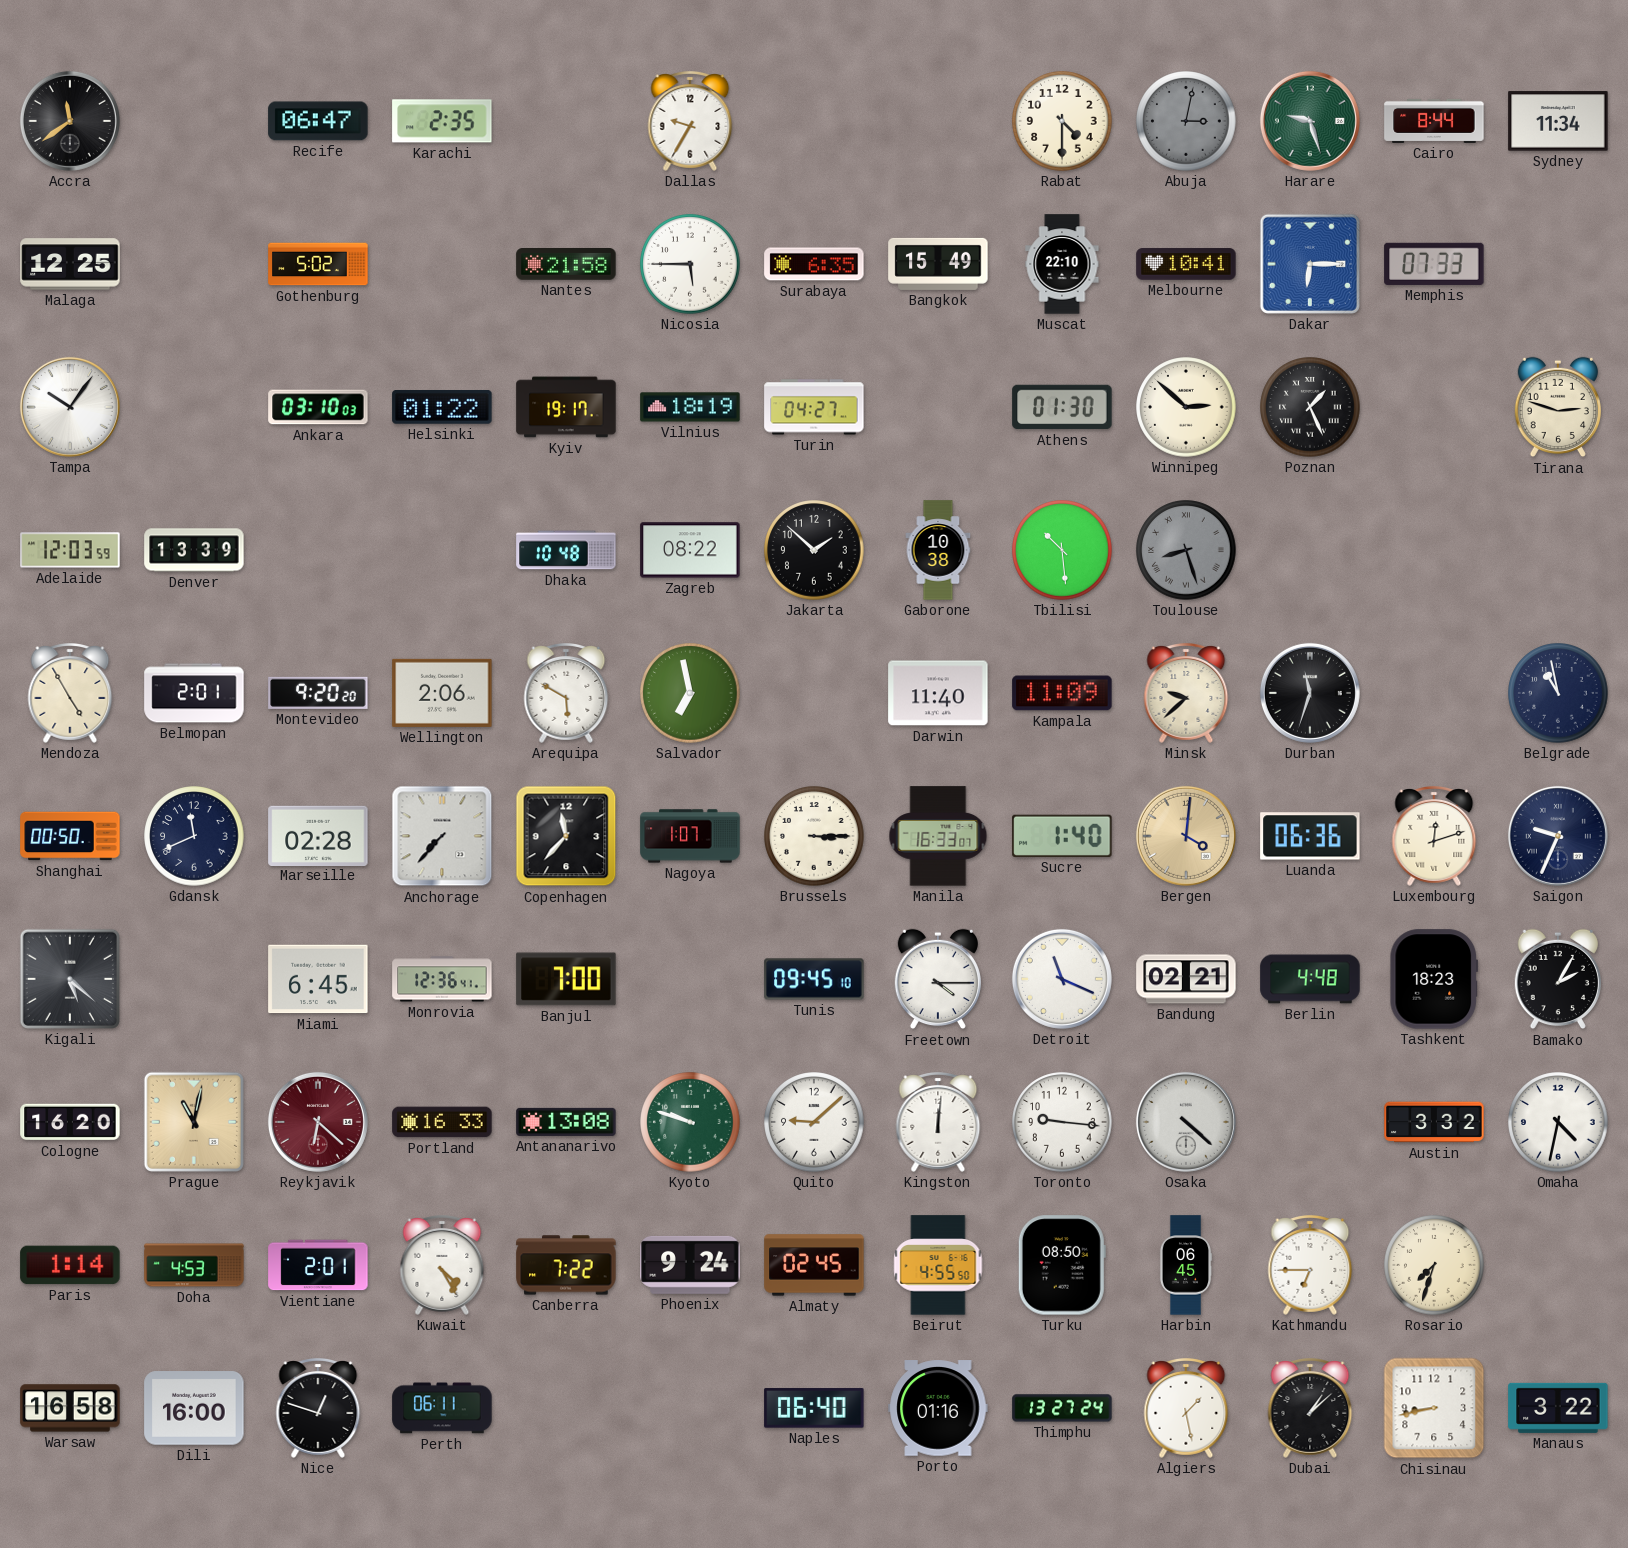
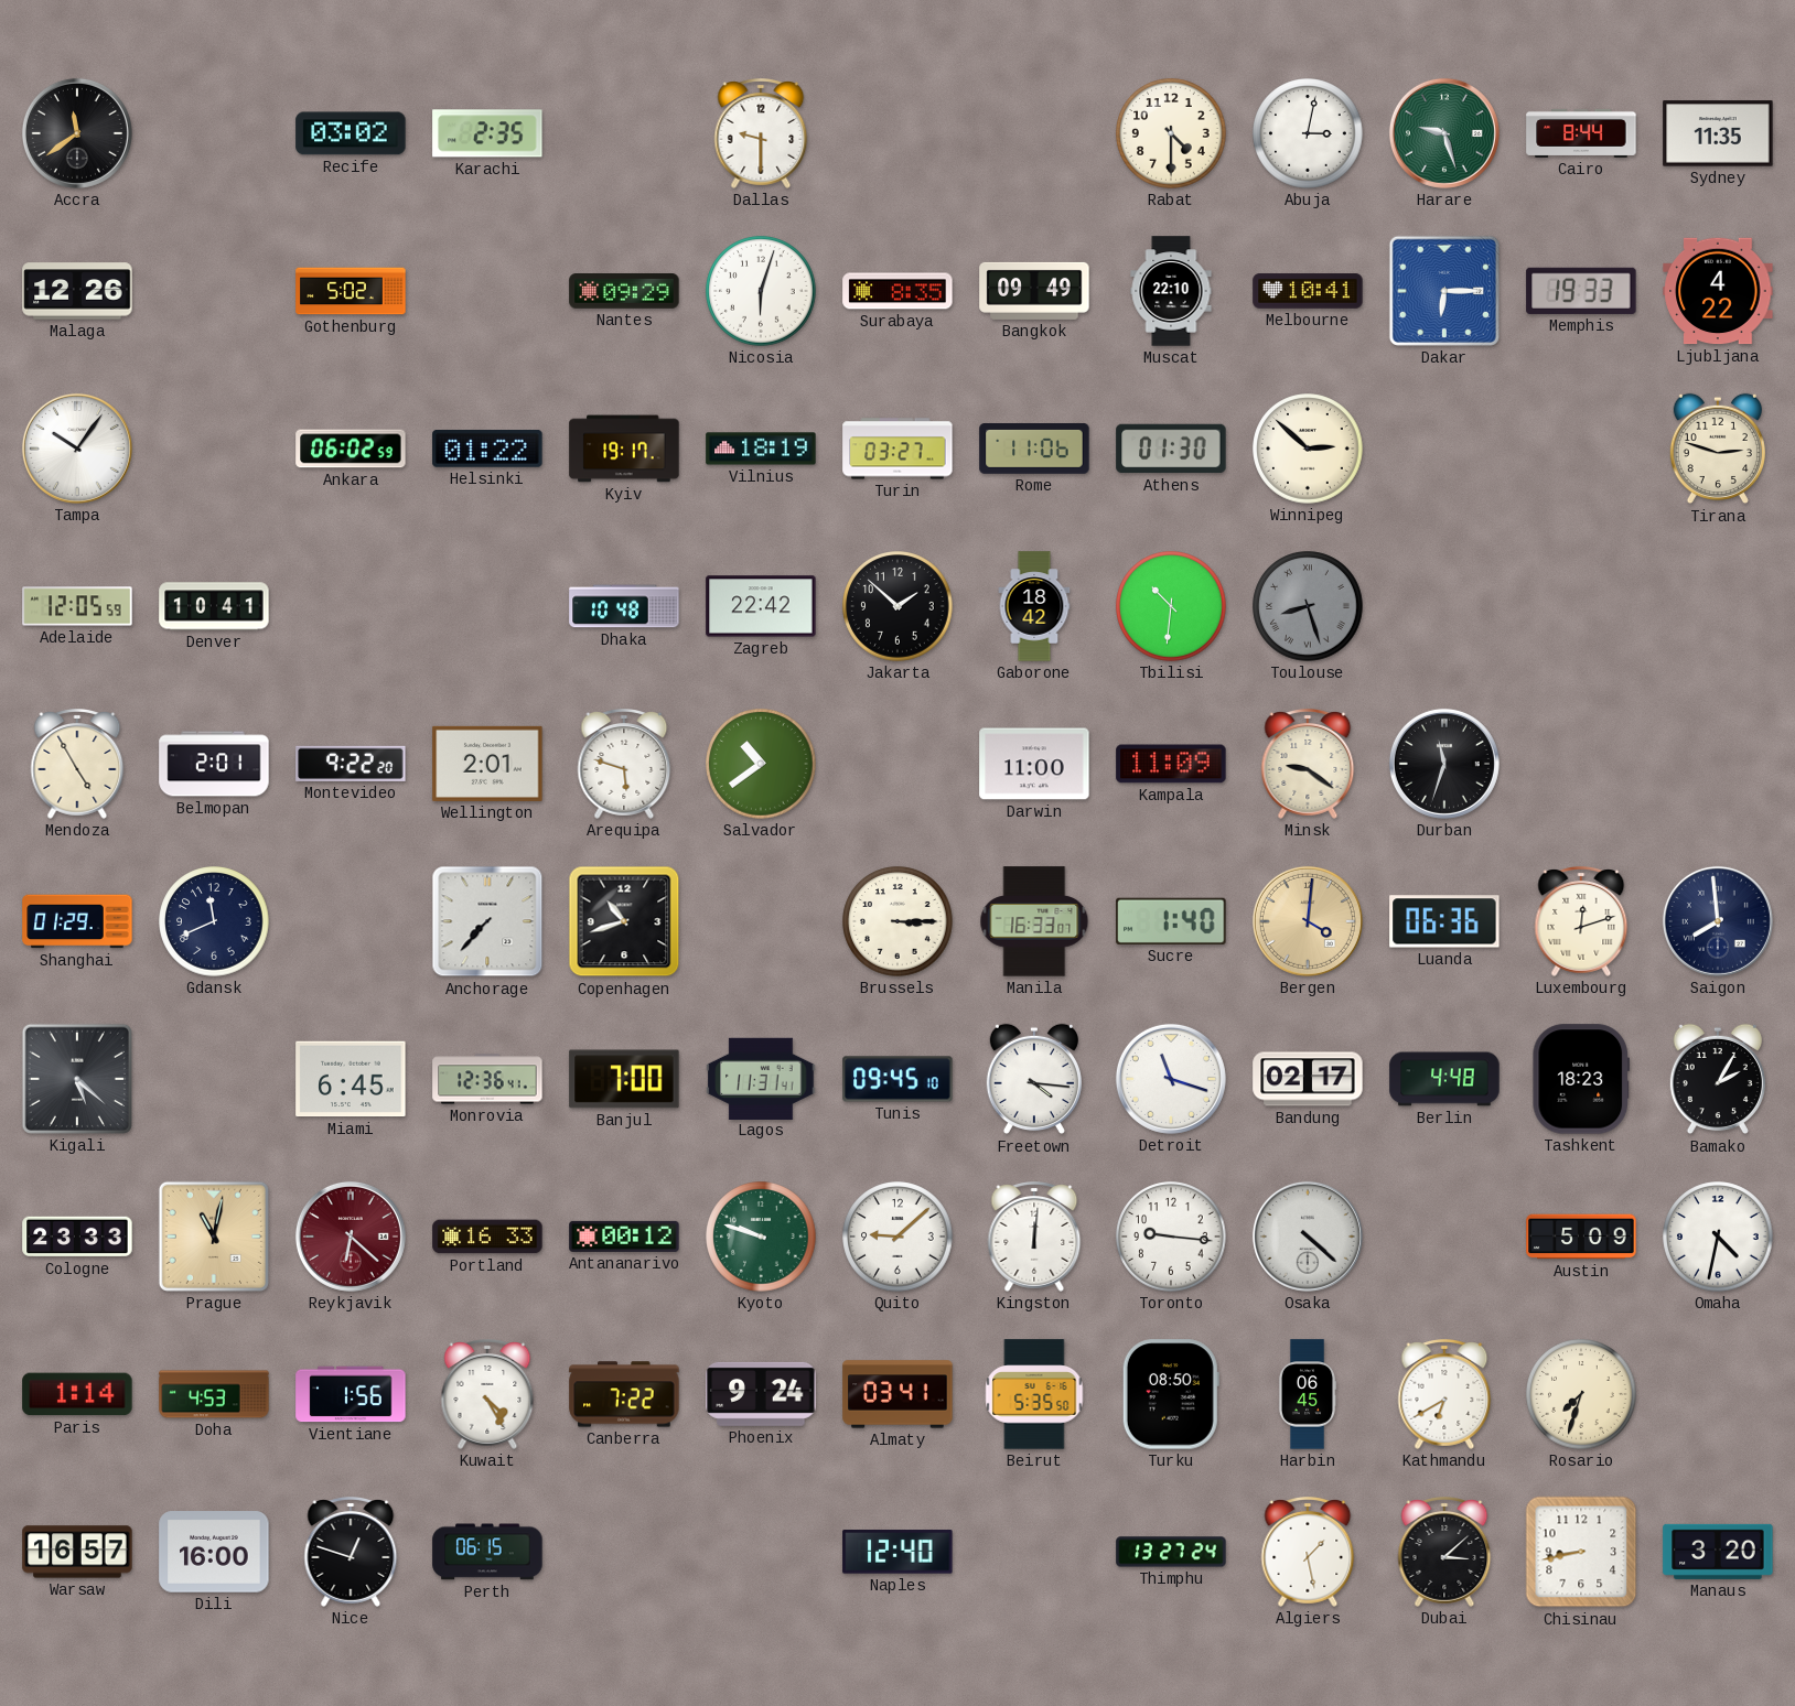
Recife: 06:47 -> 03:02
Dallas: 9:35 -> 9:30
Abuja dial: grey -> white
Sydney: 11:34 -> 11:35
Malaga: 12:25 -> 12:26
Nantes: 21:58 -> 09:29
Nicosia: 5:45 -> 6:03
Surabaya: 6:35 -> 8:35
Bangkok: 15:49 -> 09:49
Memphis: 07:33 -> 19:33
Ljubljana: none -> 4:22
Ankara: 03:10 -> 06:02
Turin: 04:27 -> 03:27
Rome: none -> 11:06
Poznan: 1:26 -> none
Adelaide: 12:03 -> 12:05
Denver: 13:39 -> 10:41
Zagreb: 08:22 -> 22:42
Gaborone: 10:38 -> 18:42
Tbilisi: 10:29 -> 10:31
Montevideo: 9:20 -> 9:22
Wellington: 2:06 -> 2:01
Arequipa: 5:50 -> 5:48
Salvador: 6:58 -> 10:39
Darwin: 11:40 -> 11:00
Minsk: 9:38 -> 9:21
Belgrade: 10:58 -> none
Shanghai: 00:50 -> 01:29
Marseille: 02:28 -> none
Copenhagen: 11:37 -> 10:42
Nagoya: 1:07 -> none
Saigon: 9:34 -> 7:59
Lagos: none -> 11:31
Freetown: 4:15 -> 4:16
Detroit: 11:19 -> 11:18
Bandung: 02:21 -> 02:17
Cologne: 16:20 -> 23:33
Antananarivo: 13:08 -> 00:12
Austin: 3:32 -> 5:09
Vientiane: 2:01 -> 1:56
Almaty: 02:45 -> 03:41
Beirut: 4:55 -> 5:35
Kathmandu: 6:45 -> 6:40
Warsaw: 16:58 -> 16:57
Perth: 06:11 -> 06:15
Naples: 06:40 -> 12:40
Porto: 01:16 -> none
Dubai: 1:08 -> 3:08
Manaus: 3:22 -> 3:20
